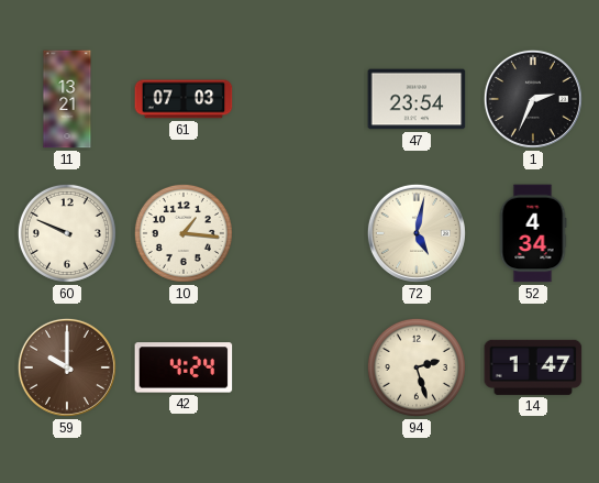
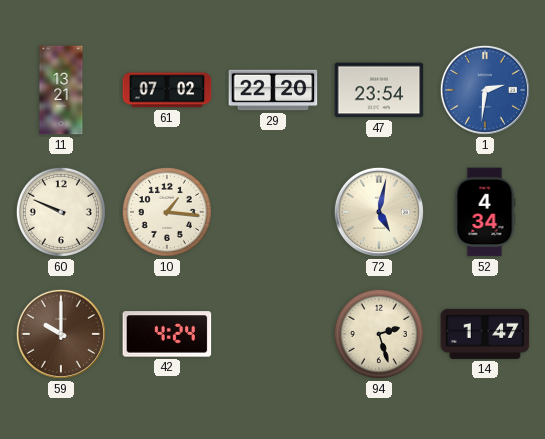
61: 07:03 -> 07:02
29: none -> 22:20
1: 2:34 -> 2:31
1 dial: black -> blue
